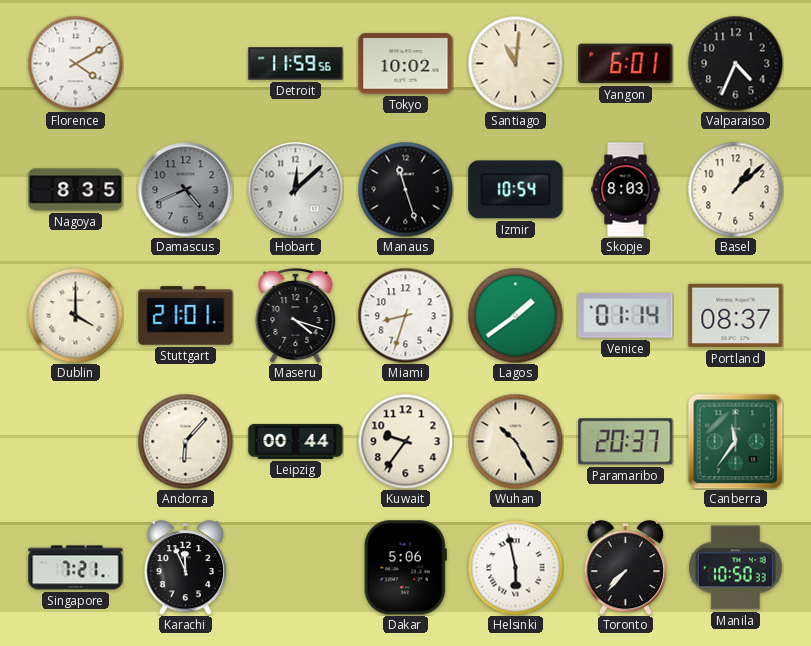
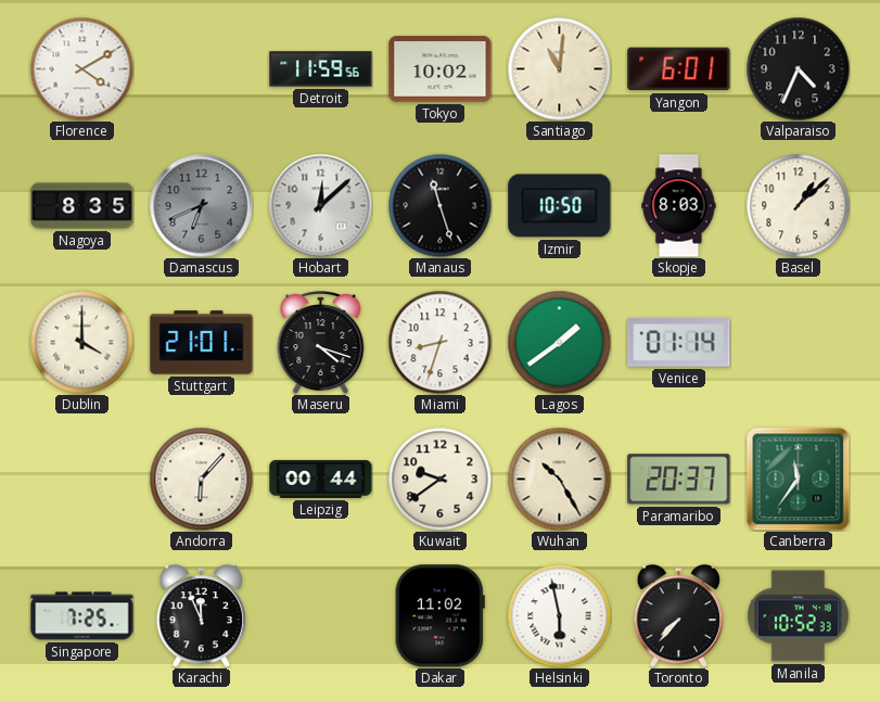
Damascus: 4:41 -> 6:41
Izmir: 10:54 -> 10:50
Portland: 08:37 -> none
Kuwait: 9:36 -> 9:39
Singapore: 7:21 -> 7:25
Dakar: 5:06 -> 11:02
Manila: 10:50 -> 10:52
